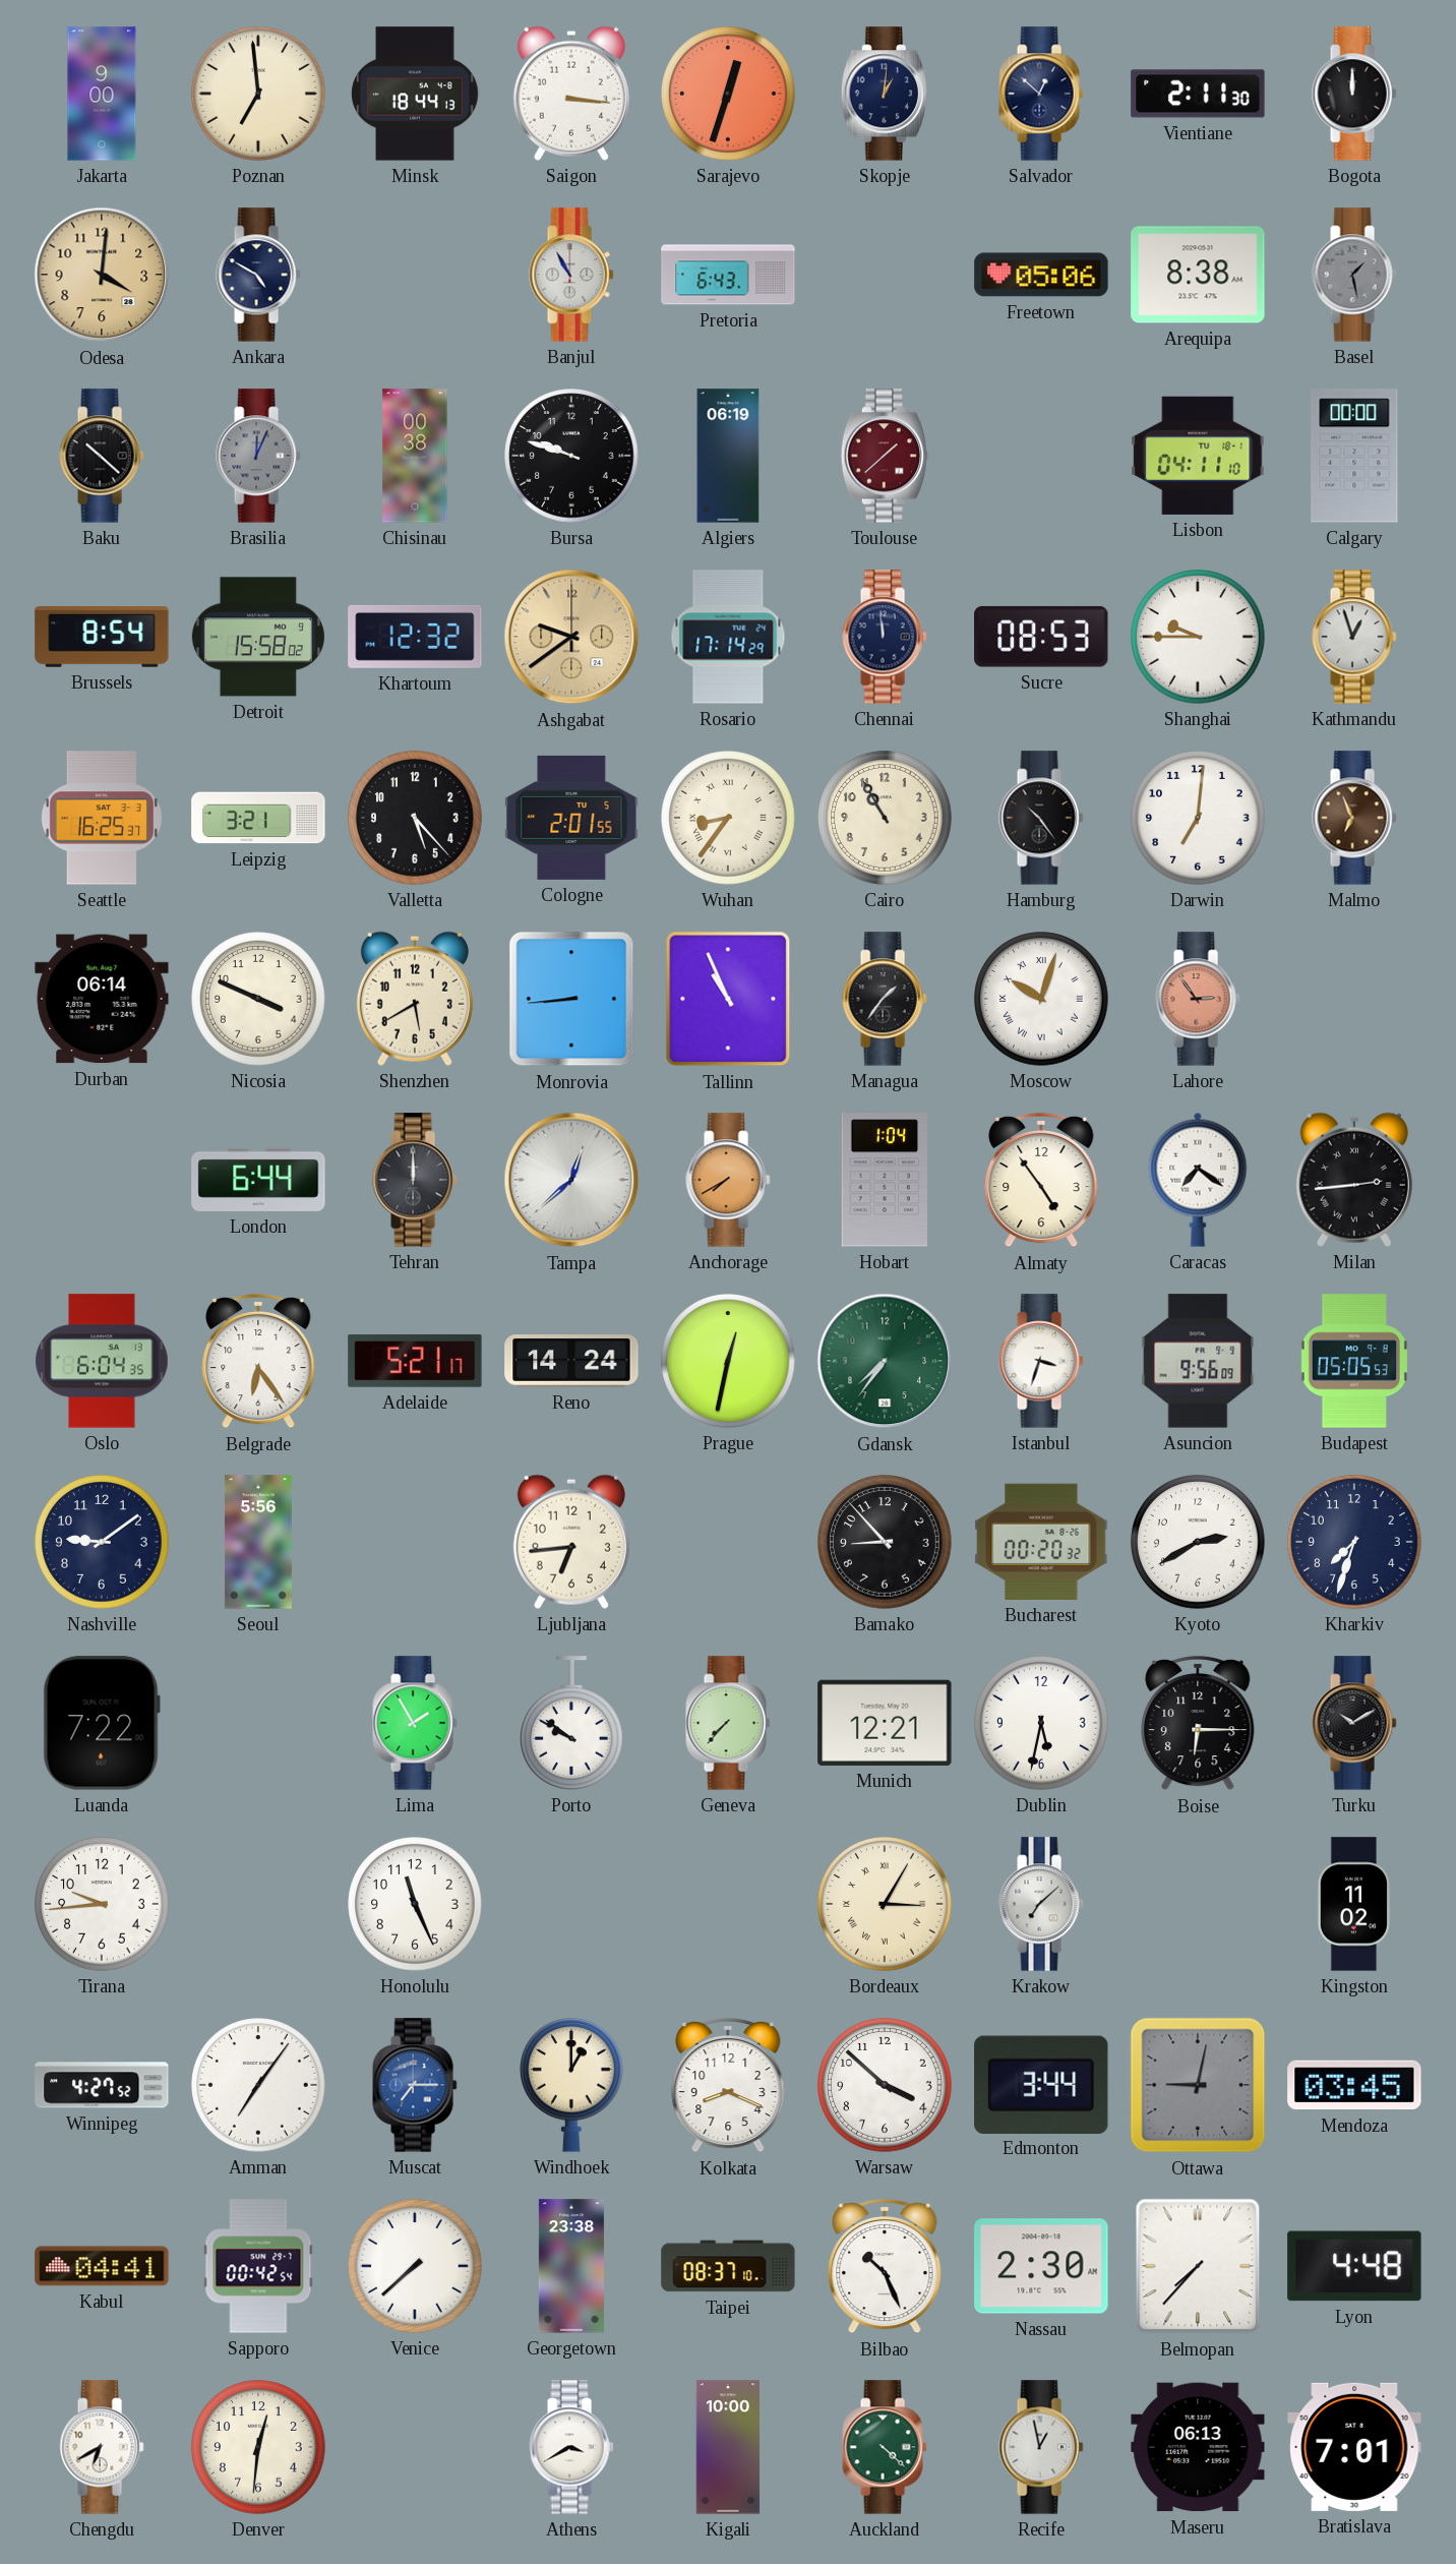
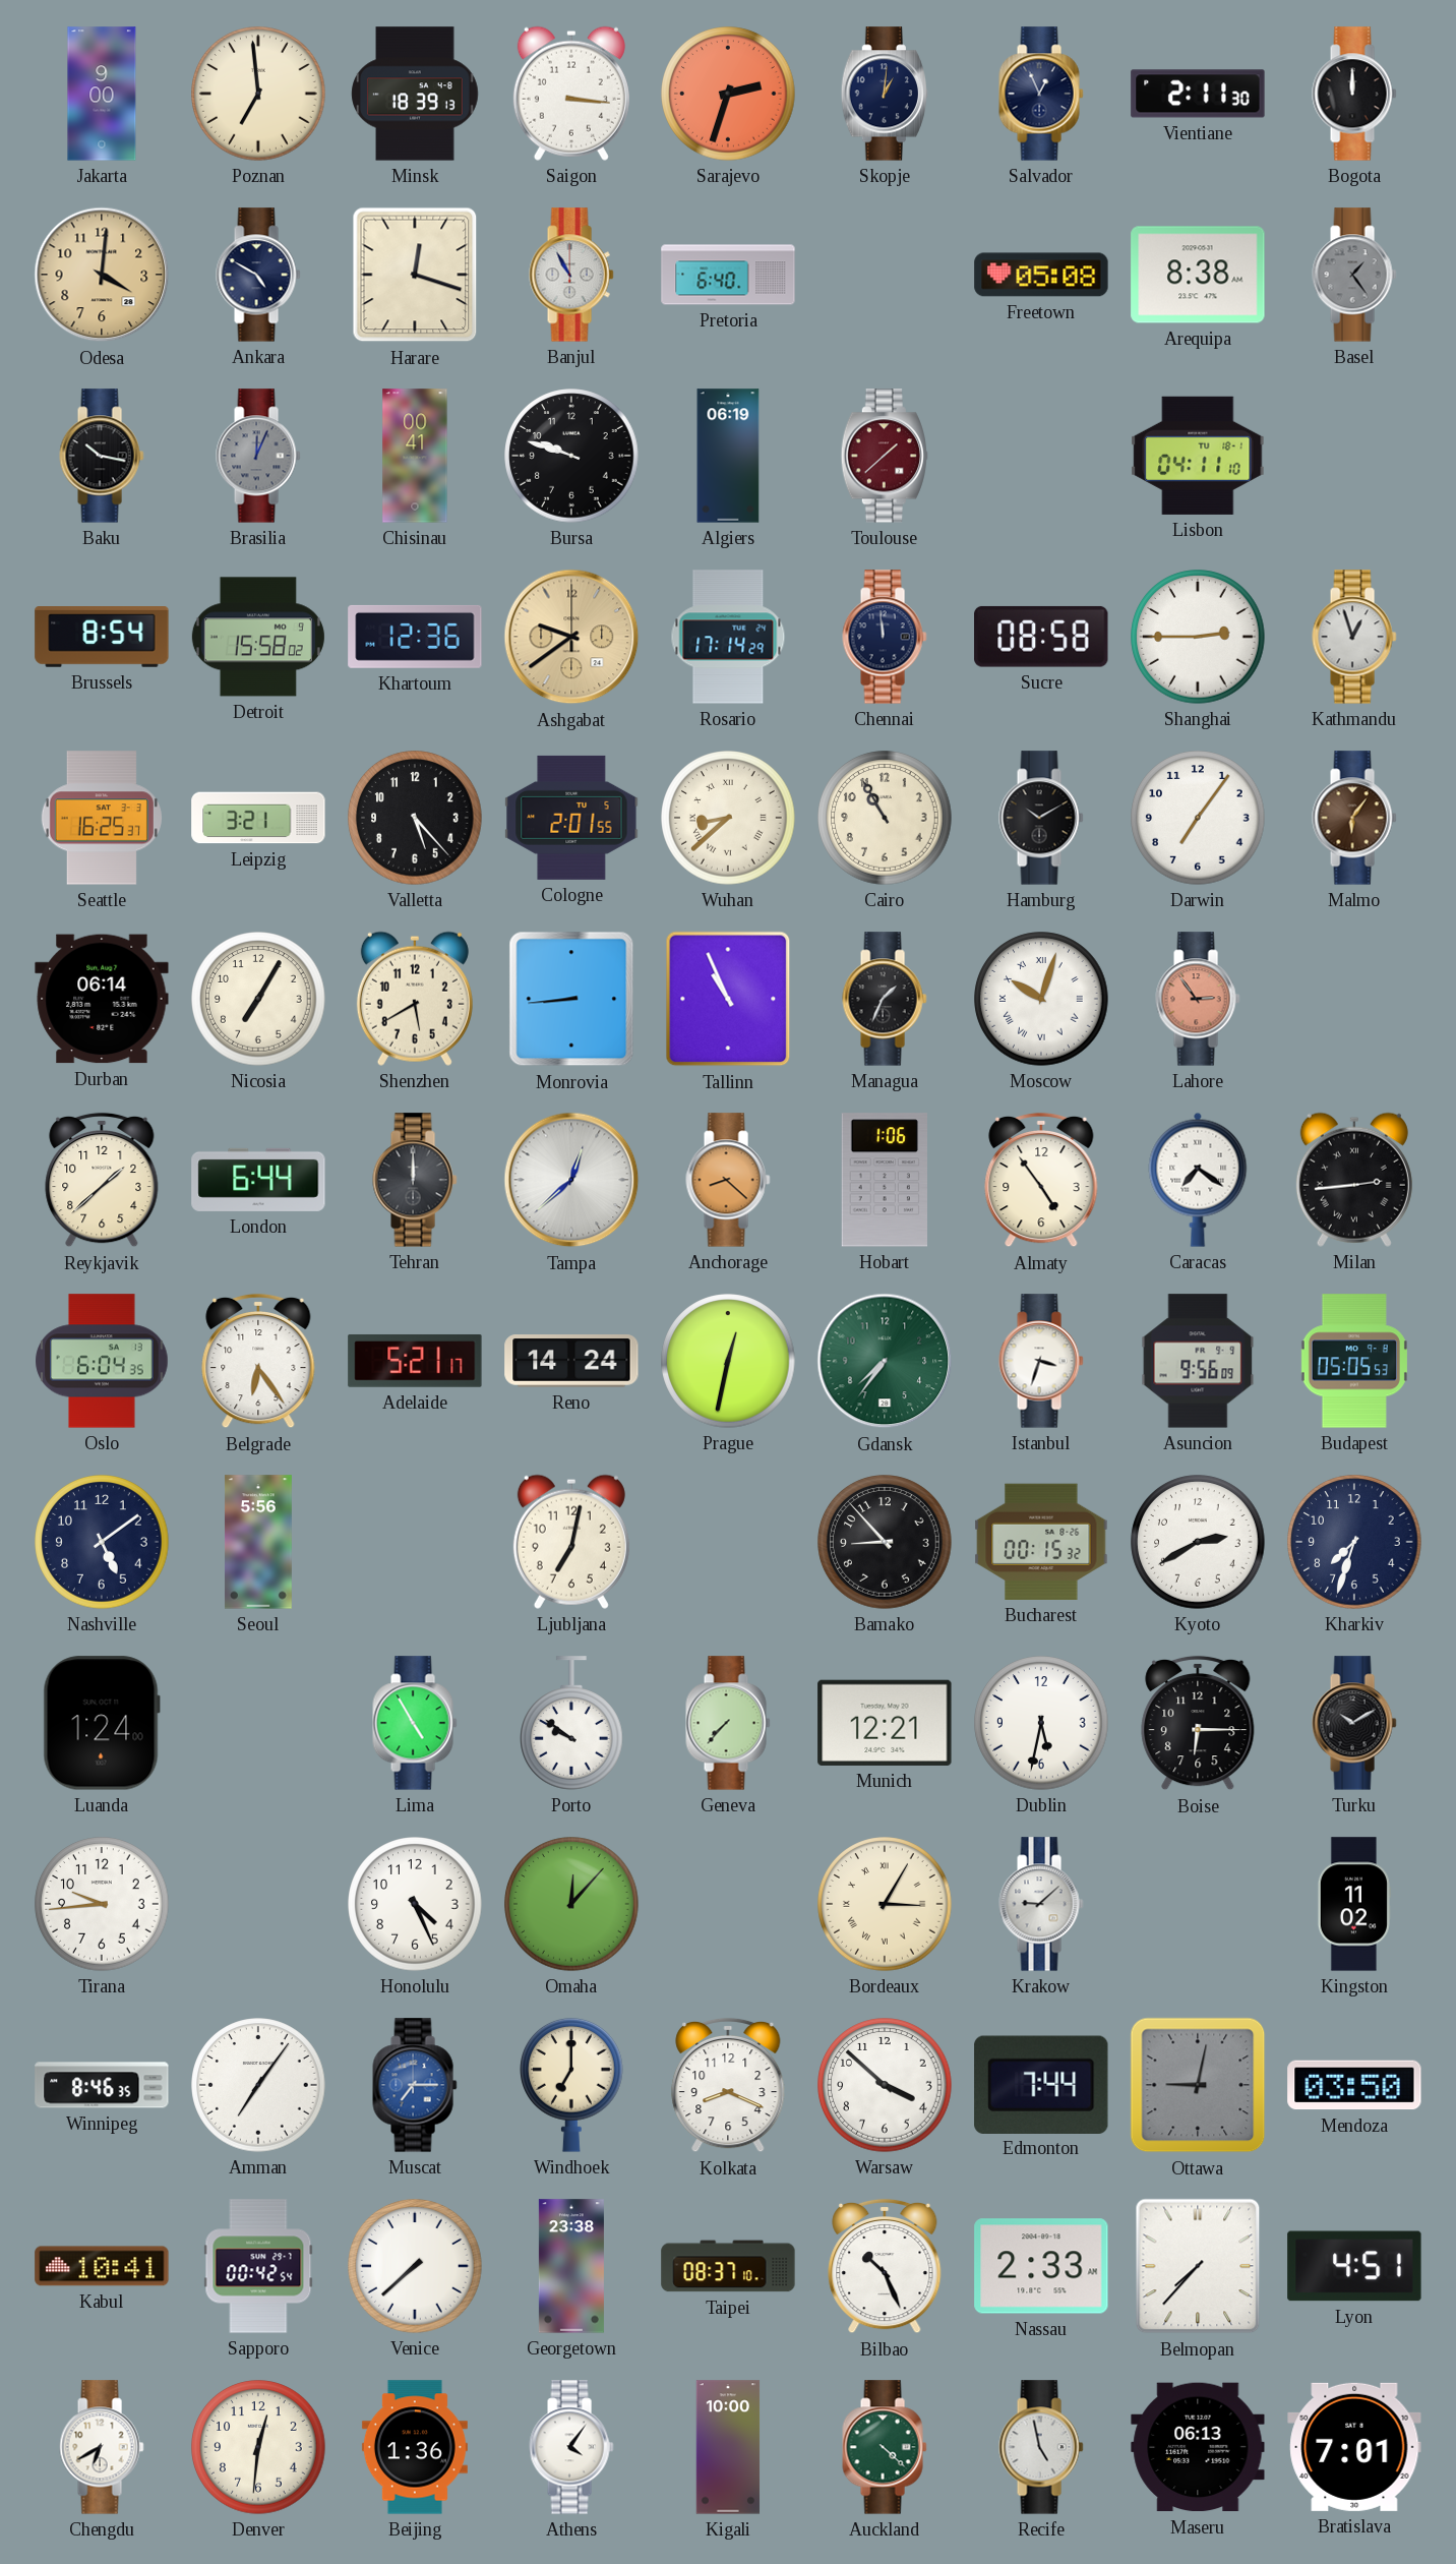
Minsk: 18:44 -> 18:39
Sarajevo: 12:33 -> 2:33
Salvador: 12:52 -> 12:56
Harare: none -> 12:18
Pretoria: 6:43 -> 6:40
Freetown: 05:06 -> 05:08
Basel: 1:28 -> 1:24
Baku: 10:22 -> 10:17
Chisinau: 00:38 -> 00:41
Calgary: 00:00 -> none
Khartoum: 12:32 -> 12:36
Sucre: 08:53 -> 08:58
Shanghai: 9:45 -> 2:45
Wuhan: 8:36 -> 8:38
Hamburg: 10:24 -> 10:10
Darwin: 7:01 -> 7:06
Malmo: 6:56 -> 6:06
Nicosia: 3:49 -> 7:05
Managua: 1:36 -> 1:34
Reykjavik: none -> 1:38
Anchorage: 7:40 -> 8:22
Hobart: 1:04 -> 1:06
Nashville: 9:09 -> 5:09
Ljubljana: 6:44 -> 7:02
Bucharest: 00:20 -> 00:15
Luanda: 7:22 -> 1:24
Lima: 1:55 -> 4:55
Honolulu: 11:26 -> 4:26
Omaha: none -> 12:07
Krakow: 7:08 -> 9:08
Winnipeg: 4:27 -> 8:46
Windhoek: 1:00 -> 7:00
Edmonton: 3:44 -> 7:44
Mendoza: 03:45 -> 03:50
Kabul: 04:41 -> 10:41
Nassau: 2:30 -> 2:33
Lyon: 4:48 -> 4:51
Beijing: none -> 1:36
Athens: 3:40 -> 4:06
Recife: 12:58 -> 4:58
